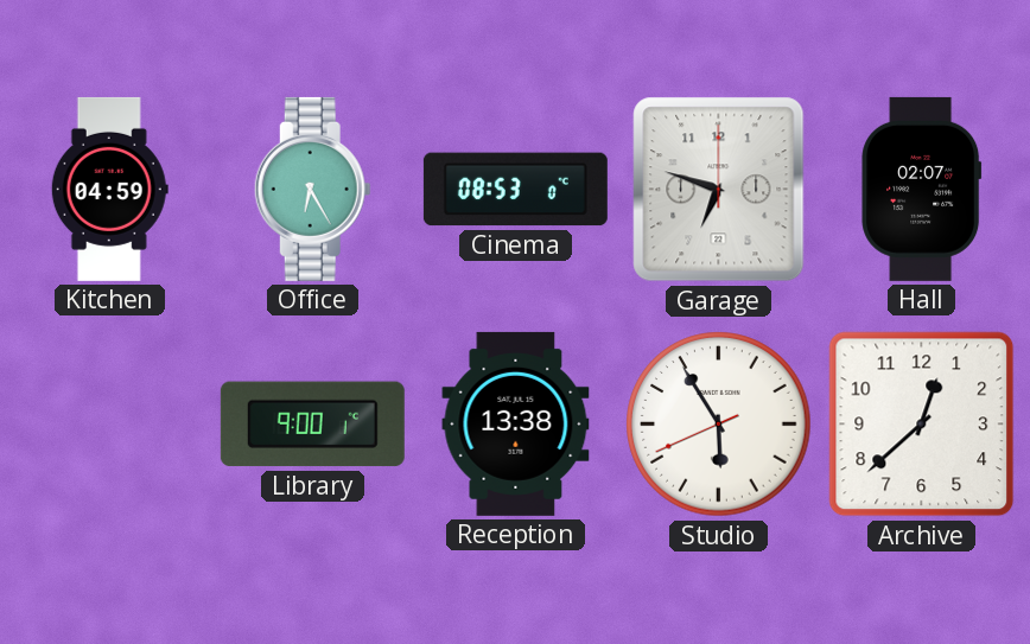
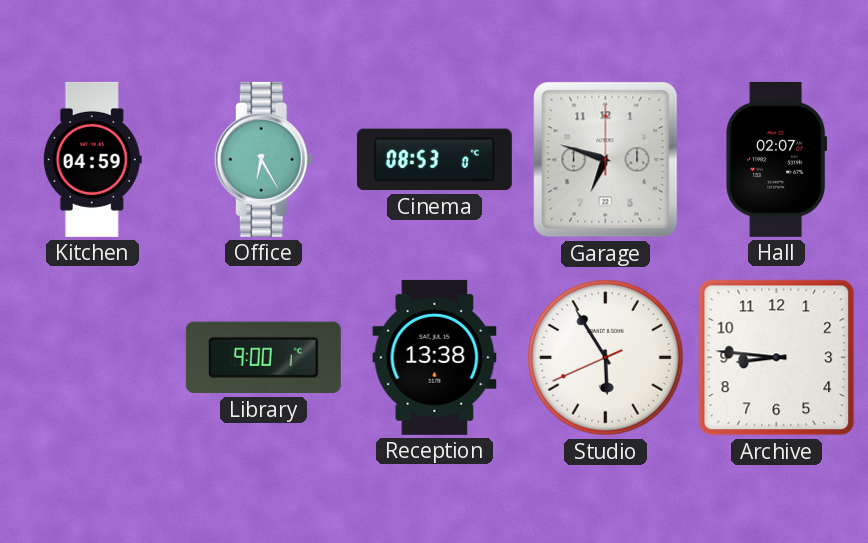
Archive: 12:38 -> 8:46
